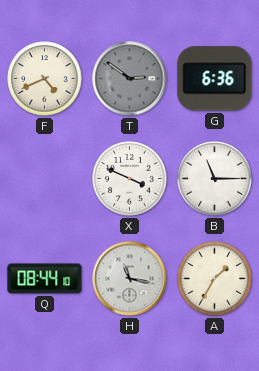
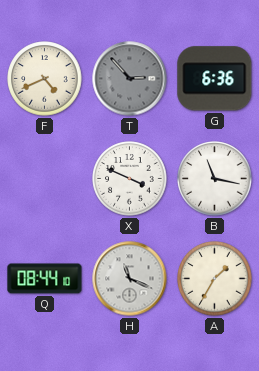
T: 2:51 -> 2:53
B: 11:15 -> 11:17
H: 11:17 -> 11:19
